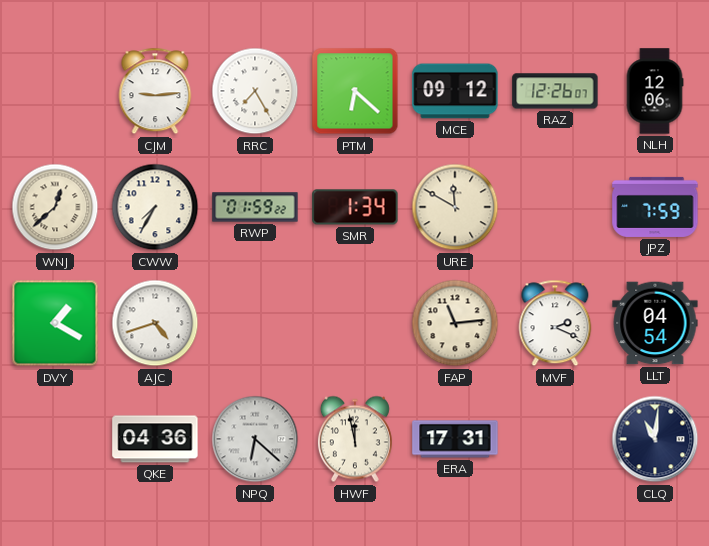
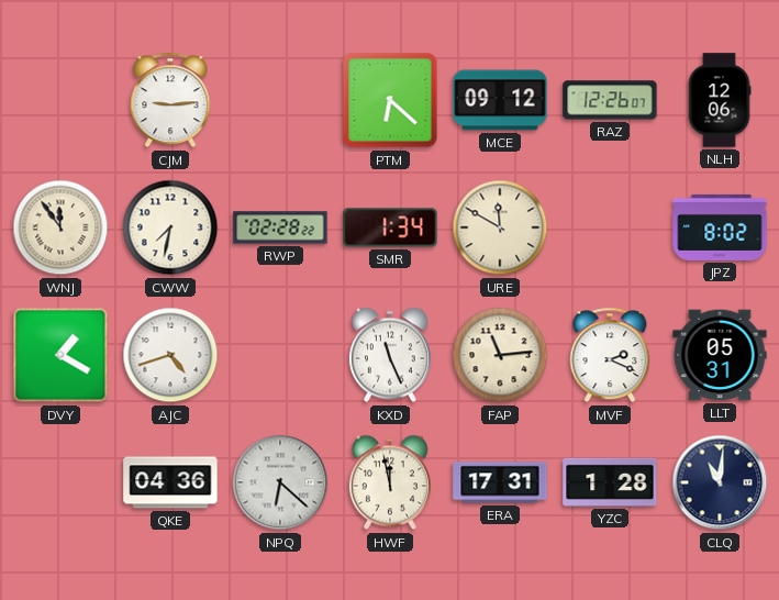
RRC: 7:25 -> none
WNJ: 12:38 -> 11:54
CWW: 7:35 -> 7:32
RWP: 01:59 -> 02:28
JPZ: 7:59 -> 8:02
KXD: none -> 11:26
LLT: 04:54 -> 05:31
YZC: none -> 1:28
